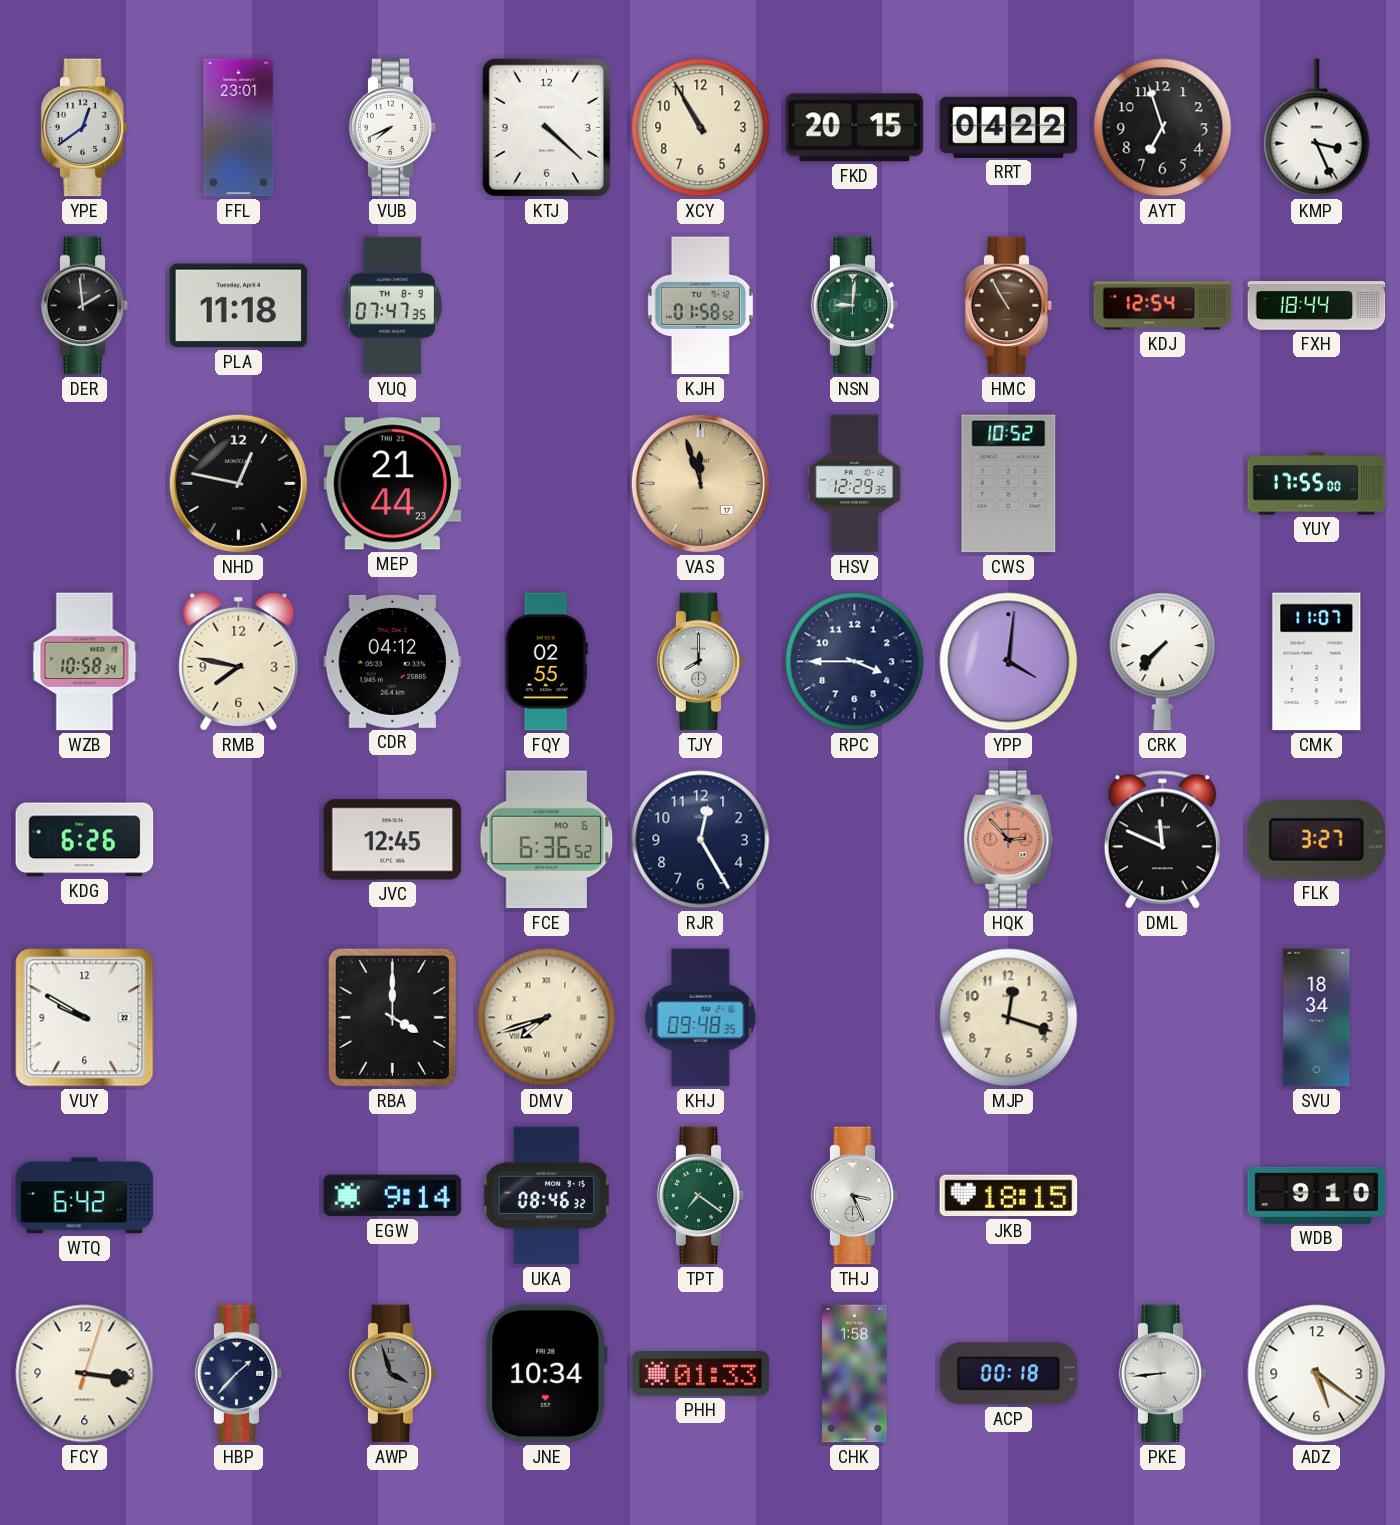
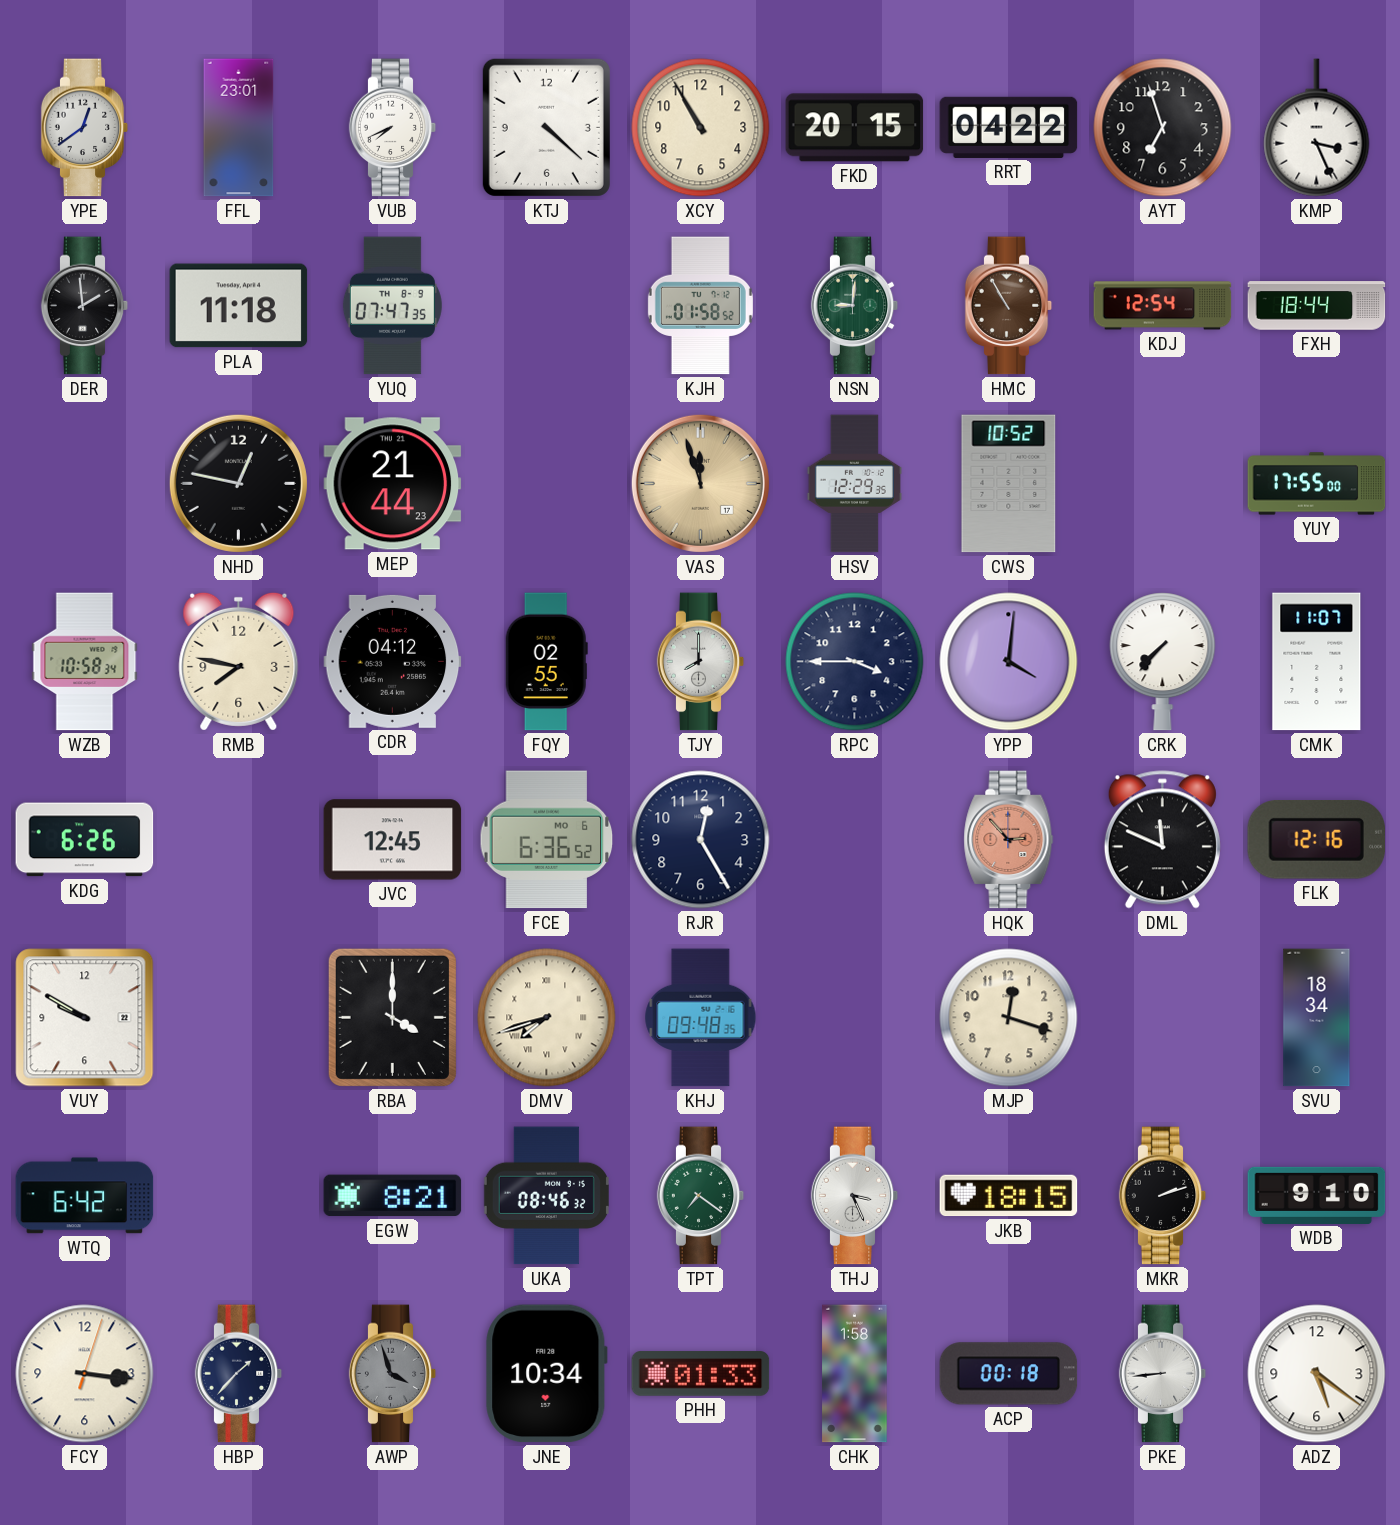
FLK: 3:27 -> 12:16
EGW: 9:14 -> 8:21
MKR: none -> 2:12
